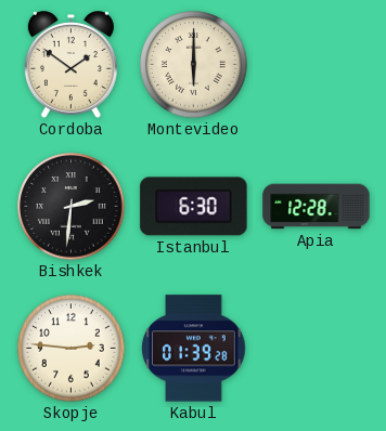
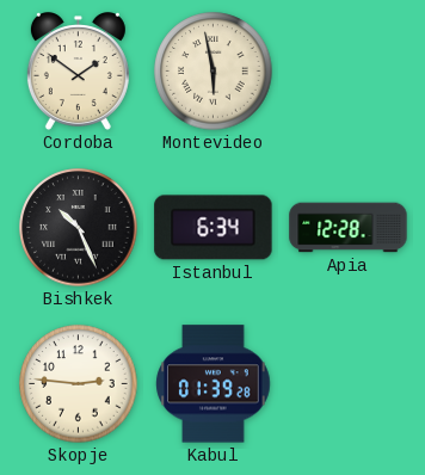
Montevideo: 6:00 -> 5:58
Bishkek: 2:31 -> 10:26
Istanbul: 6:30 -> 6:34
